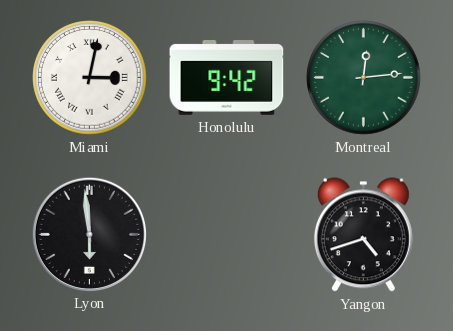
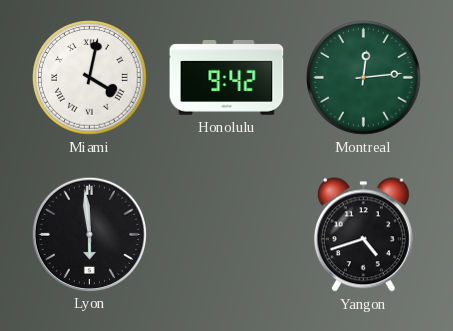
Miami: 3:02 -> 4:02
